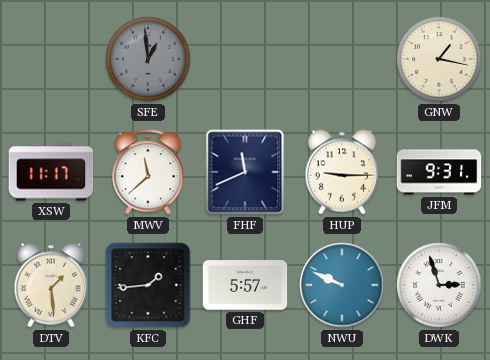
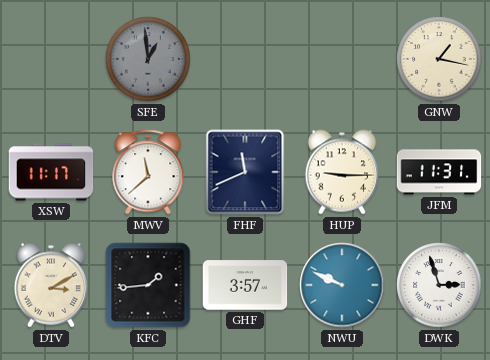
JFM: 9:31 -> 11:31
DTV: 1:29 -> 3:10
GHF: 5:57 -> 3:57
